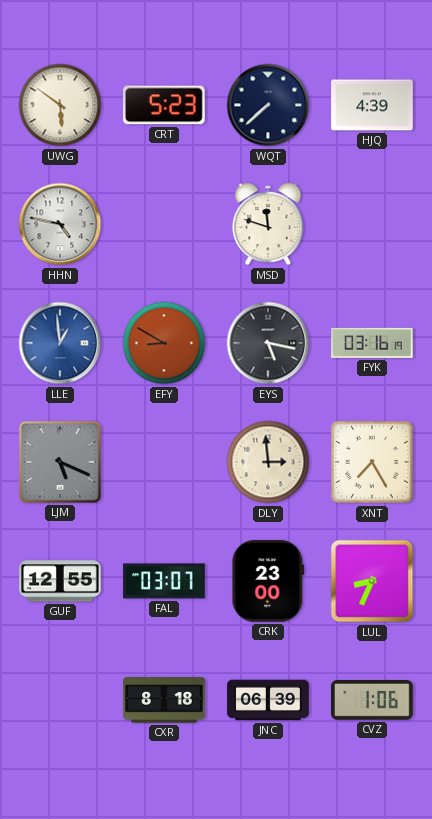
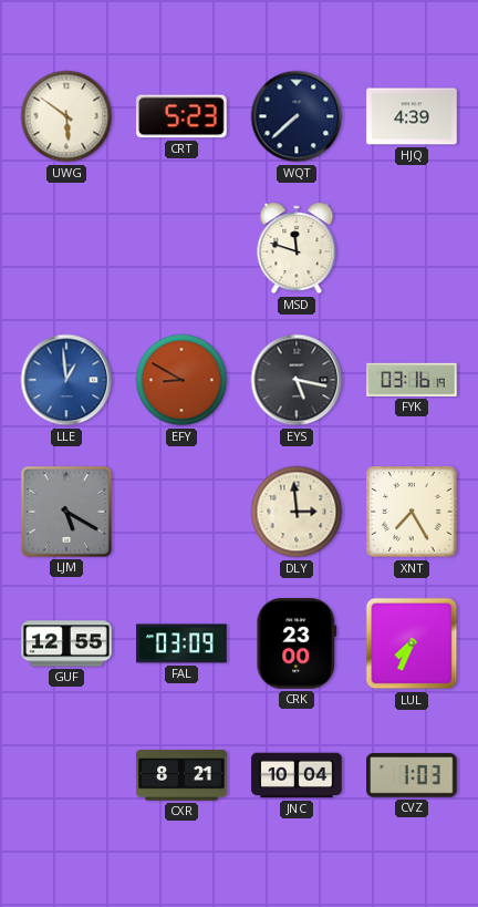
HHN: 4:47 -> none
LJM: 5:19 -> 5:20
FAL: 03:07 -> 03:09
LUL: 8:34 -> 7:34
CXR: 8:18 -> 8:21
JNC: 06:39 -> 10:04
CVZ: 1:06 -> 1:03
